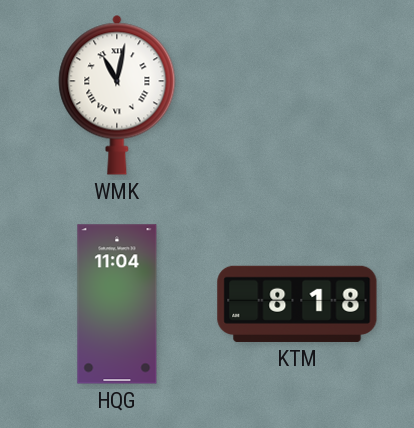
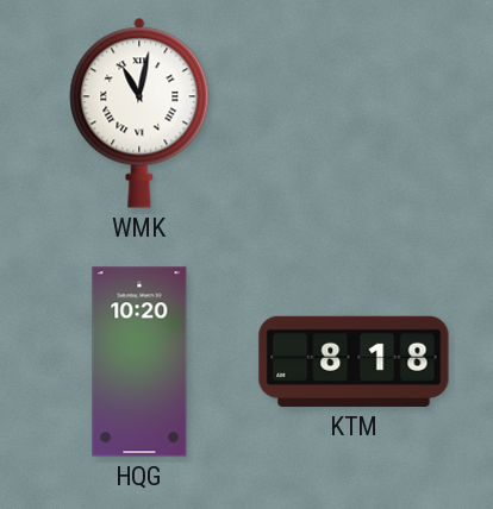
HQG: 11:04 -> 10:20
